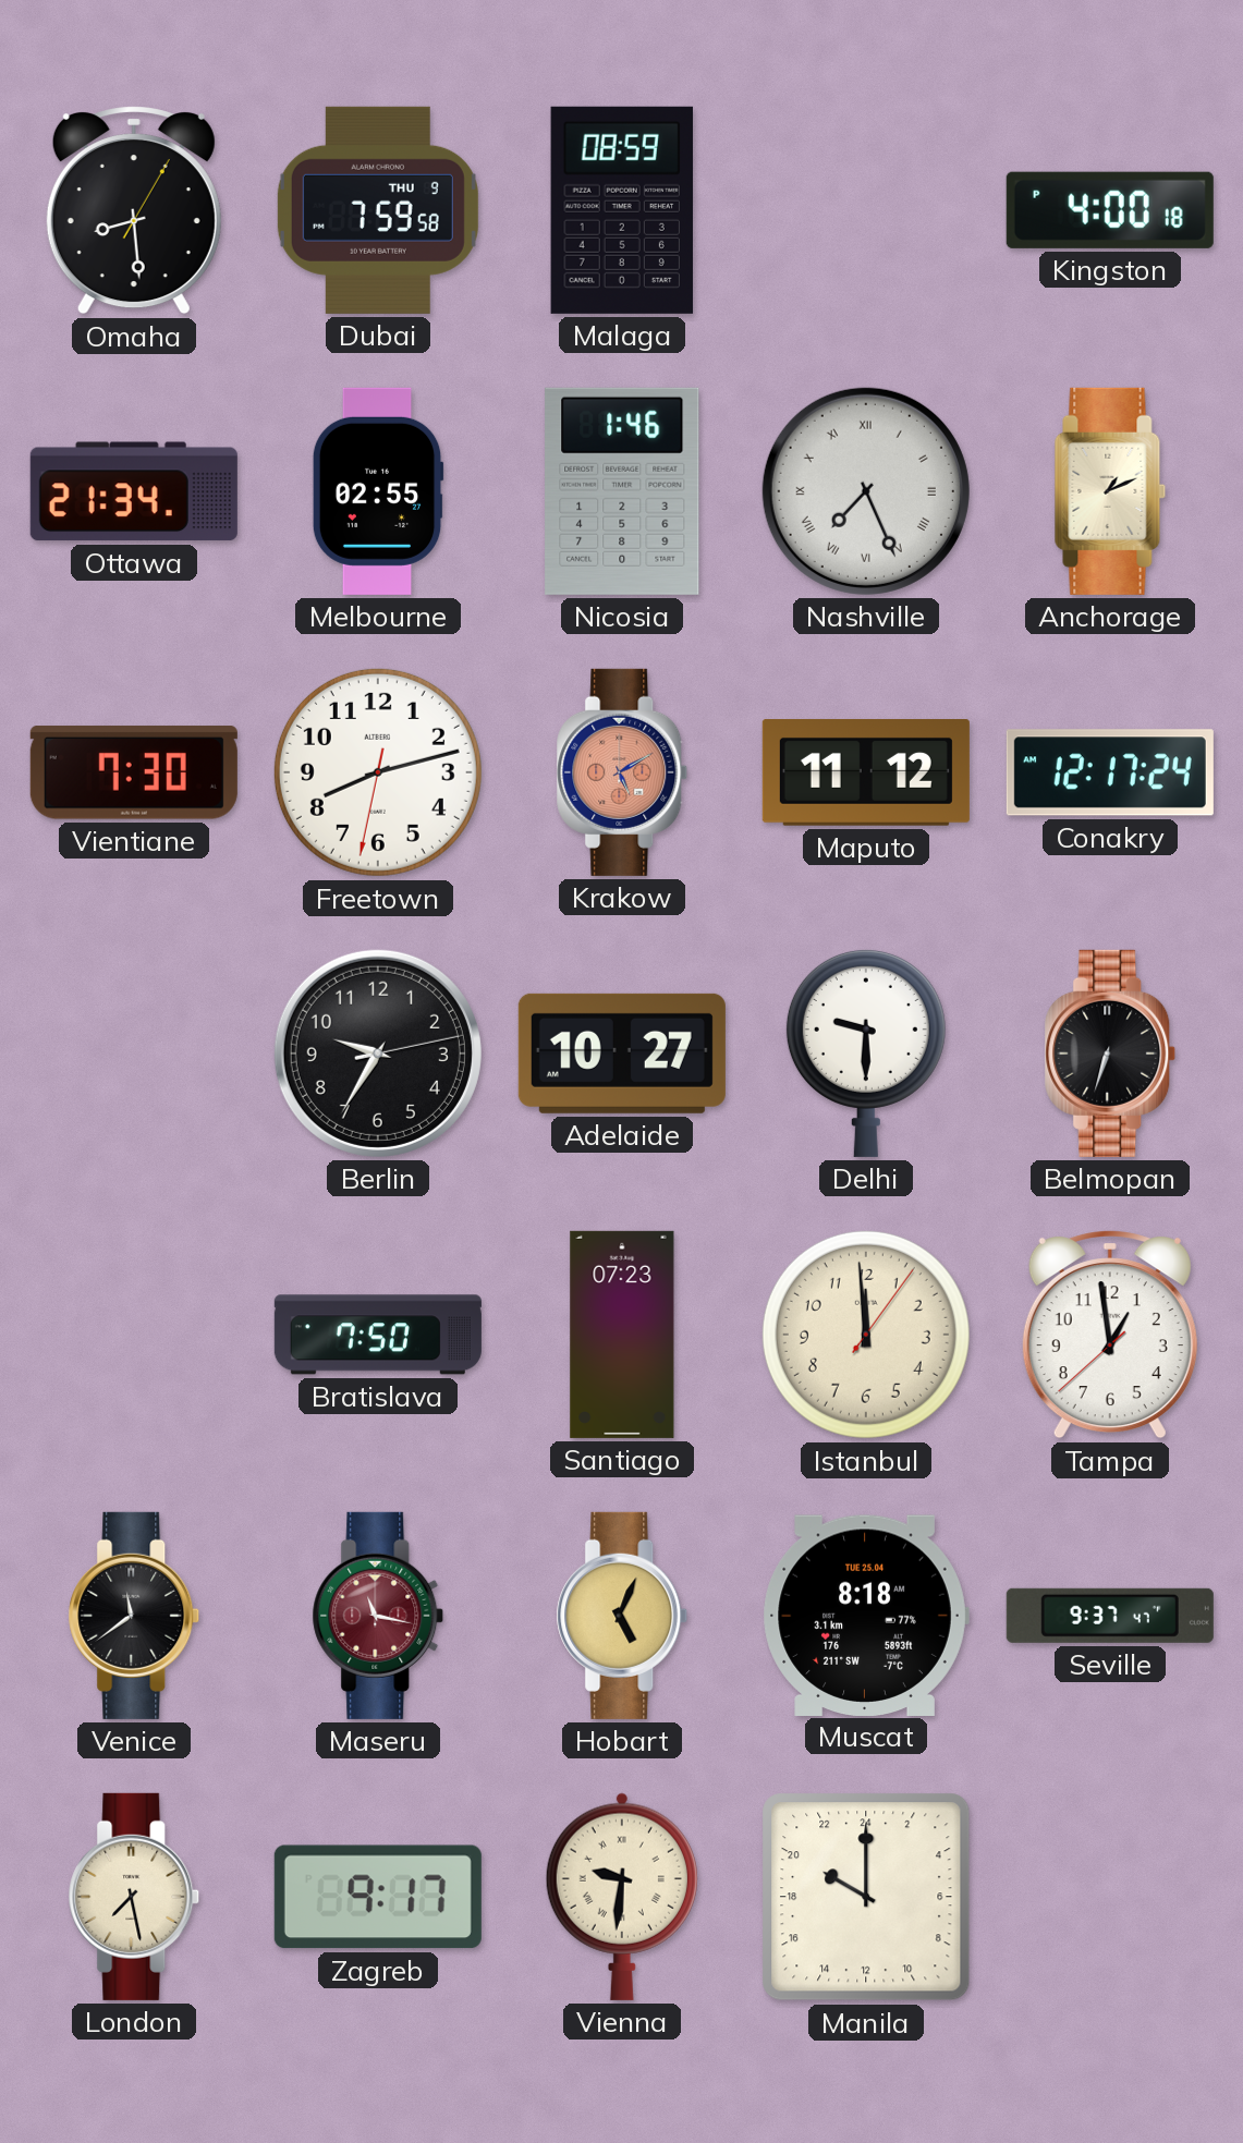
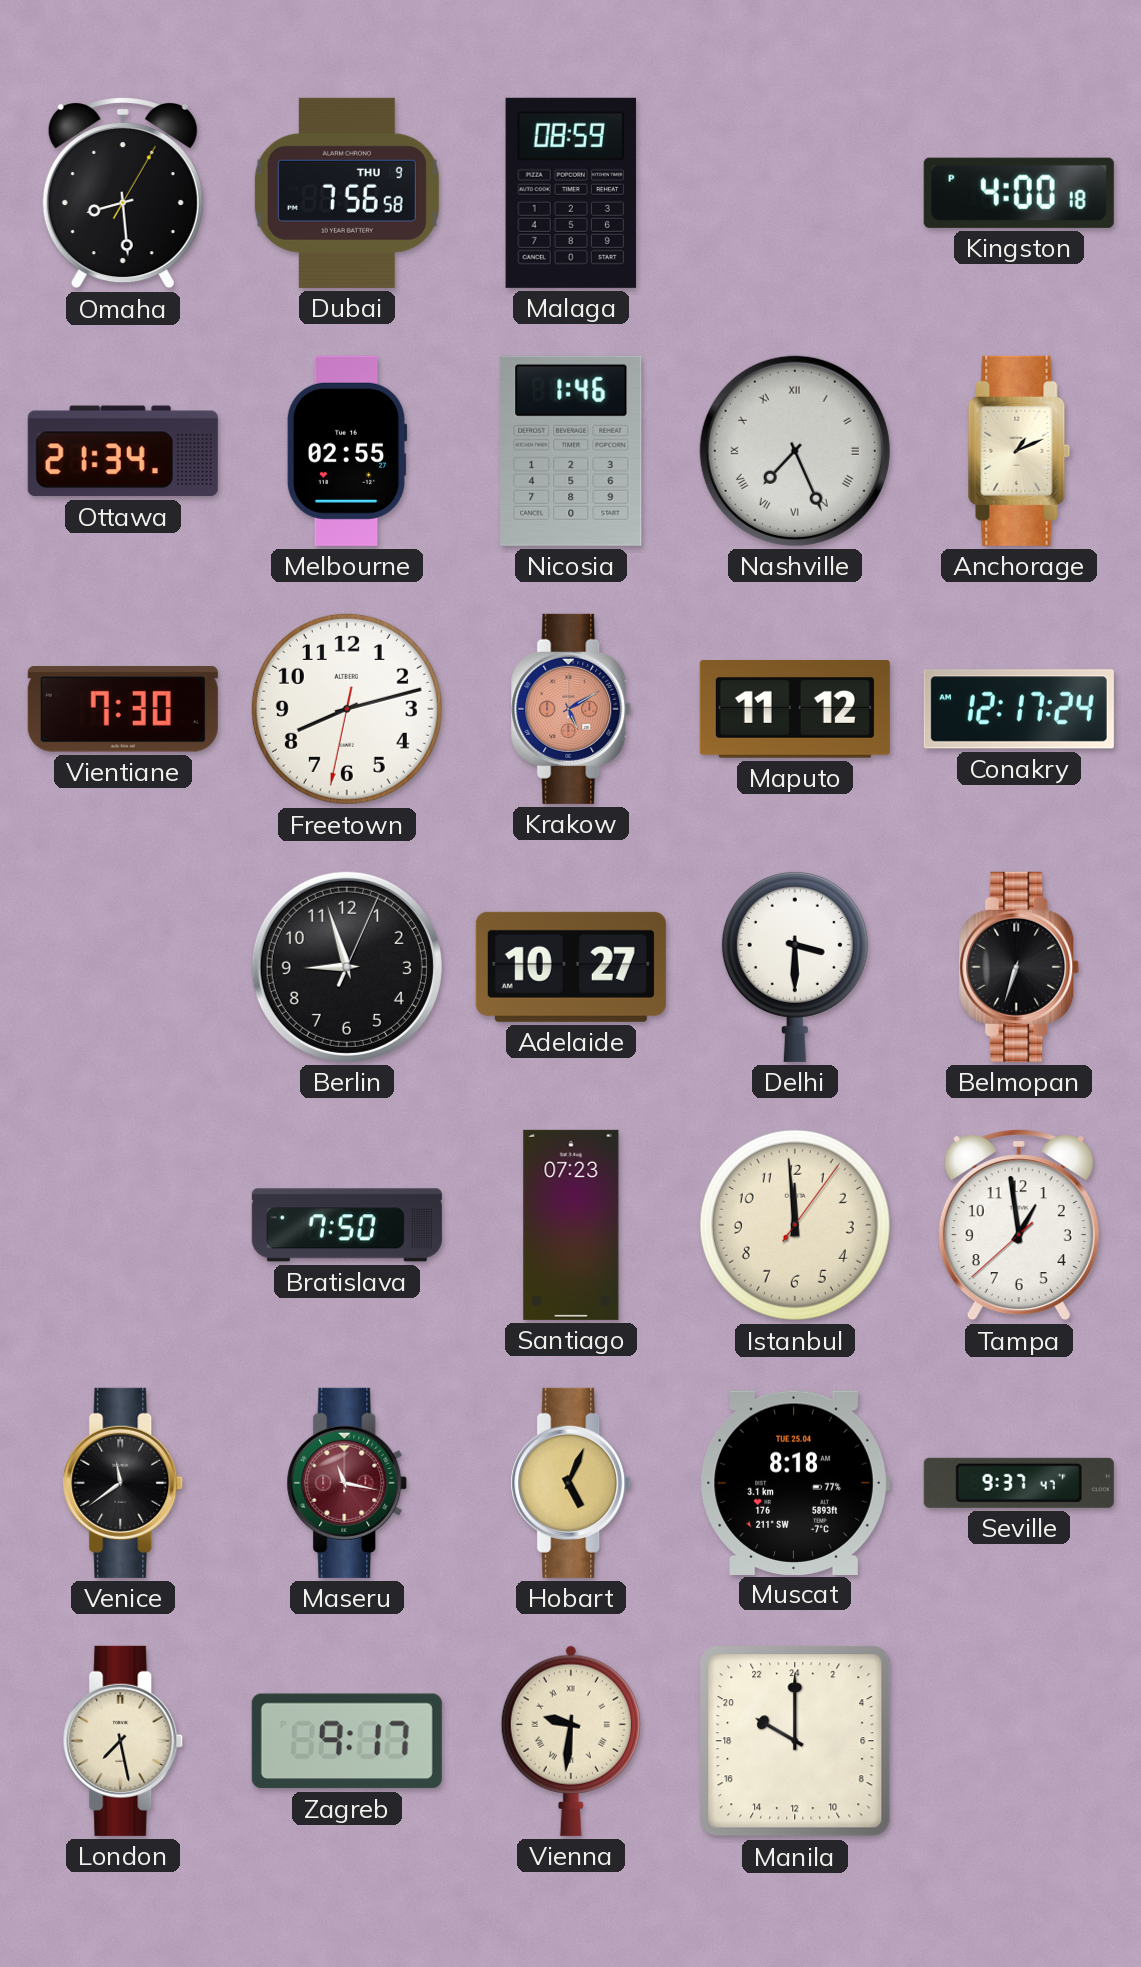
Dubai: 7:59 -> 7:56
Berlin: 9:35 -> 8:57
Delhi: 9:30 -> 3:30
